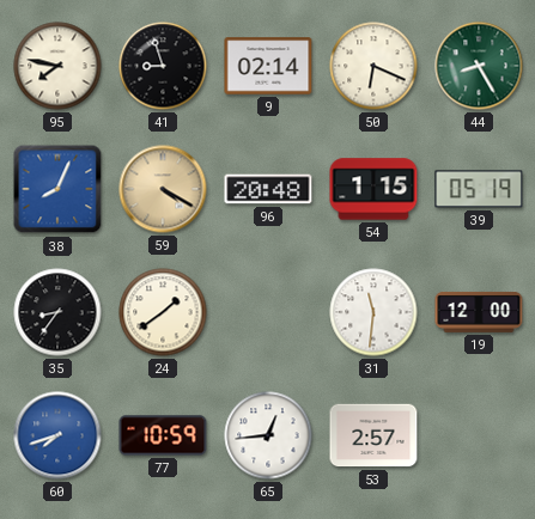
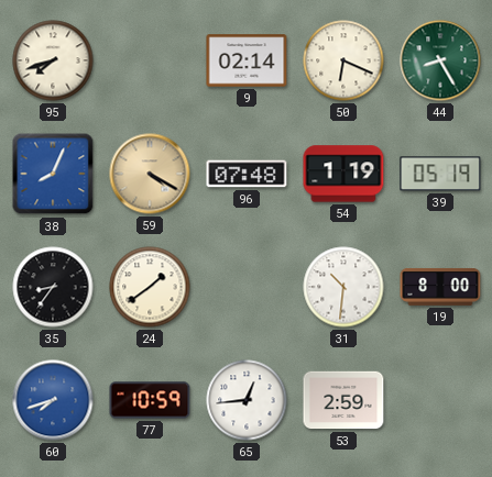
95: 7:47 -> 7:42
41: 8:57 -> none
96: 20:48 -> 07:48
54: 1:15 -> 1:19
31: 11:31 -> 10:31
19: 12:00 -> 8:00
53: 2:57 -> 2:59
